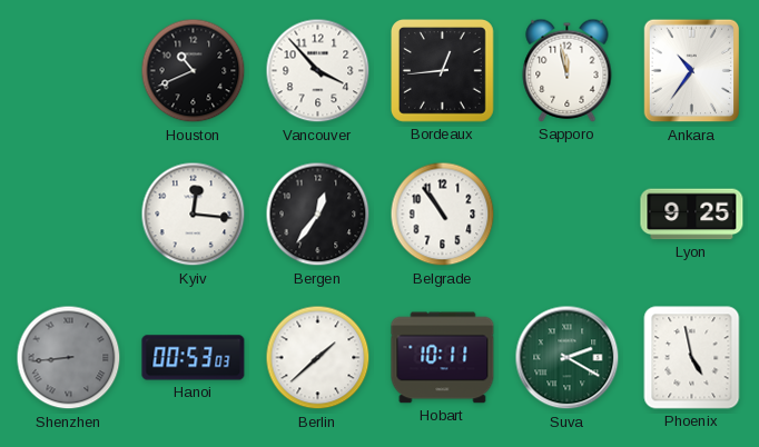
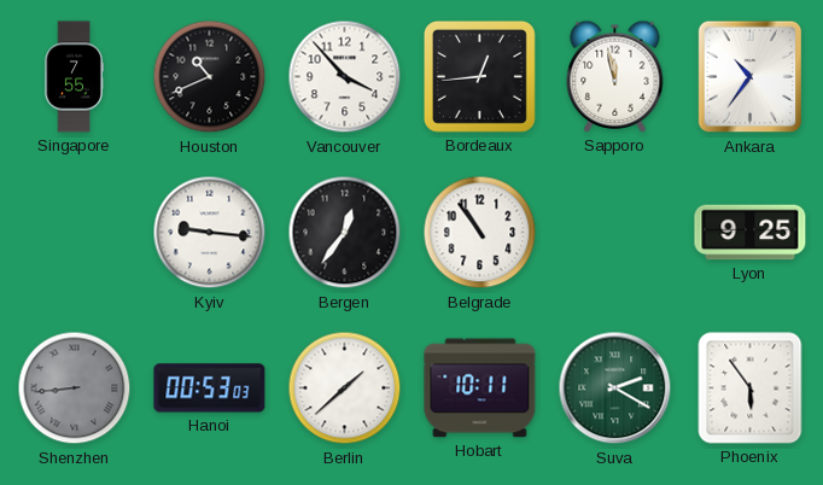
Singapore: none -> 7:55
Kyiv: 12:16 -> 9:16
Phoenix: 4:58 -> 5:54
